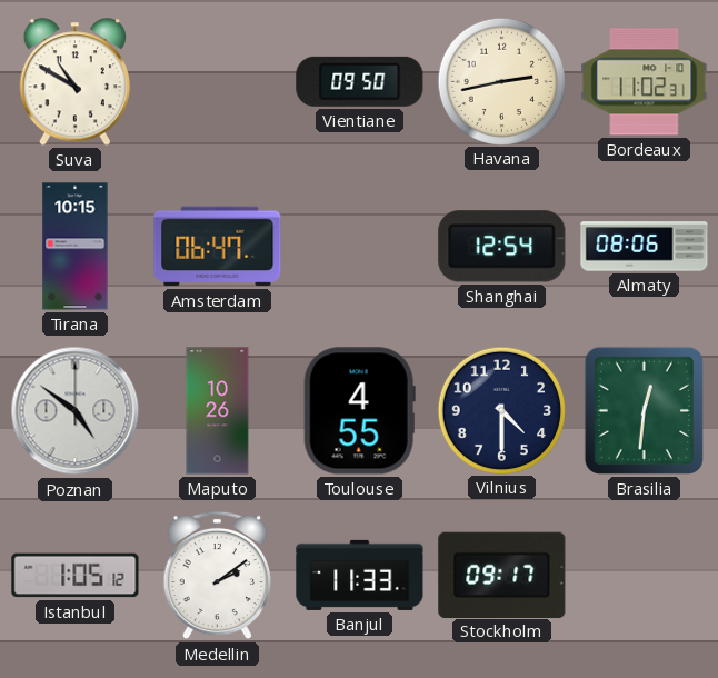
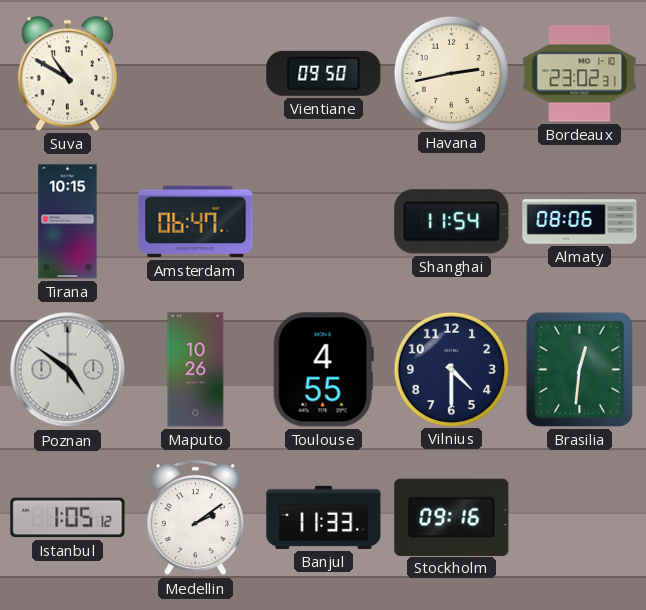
Bordeaux: 11:02 -> 23:02
Shanghai: 12:54 -> 11:54
Stockholm: 09:17 -> 09:16
